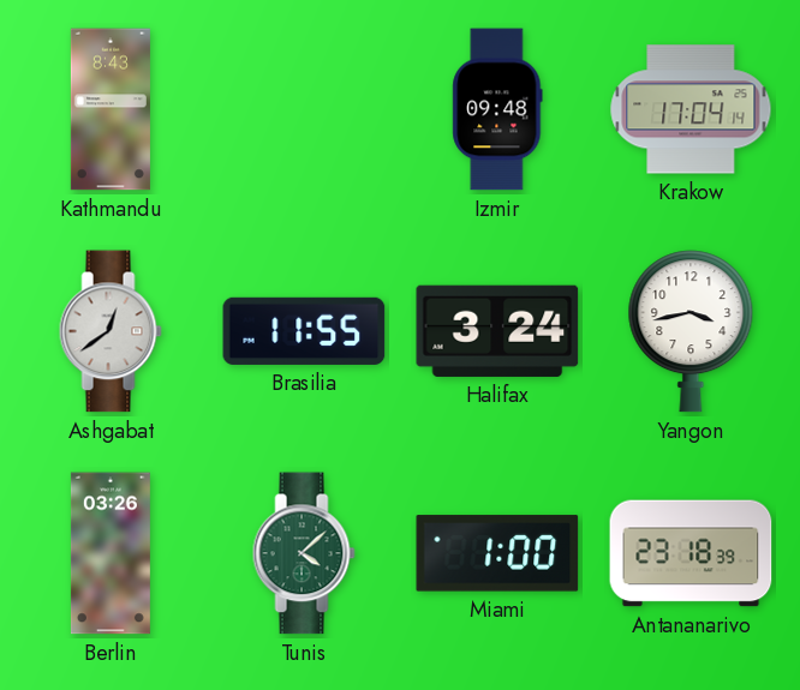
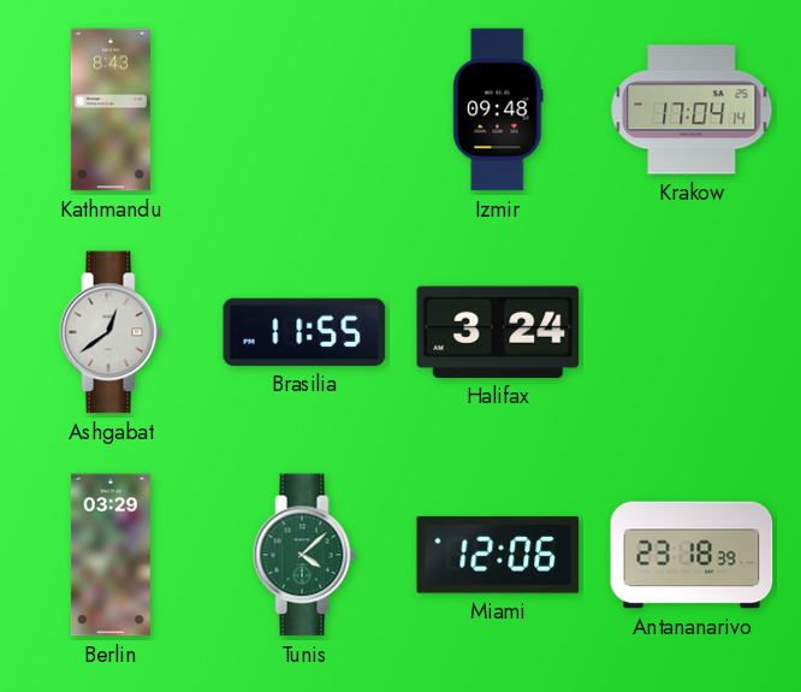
Yangon: 3:43 -> none
Berlin: 03:26 -> 03:29
Miami: 1:00 -> 12:06
